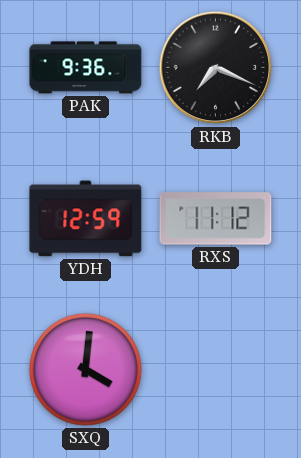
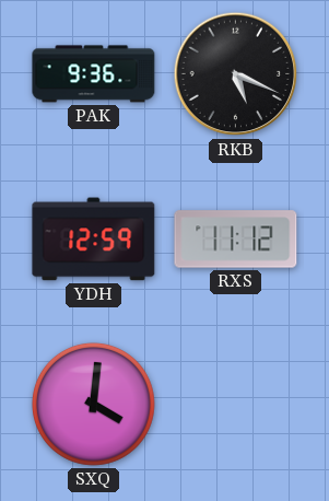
RKB: 7:19 -> 5:19
